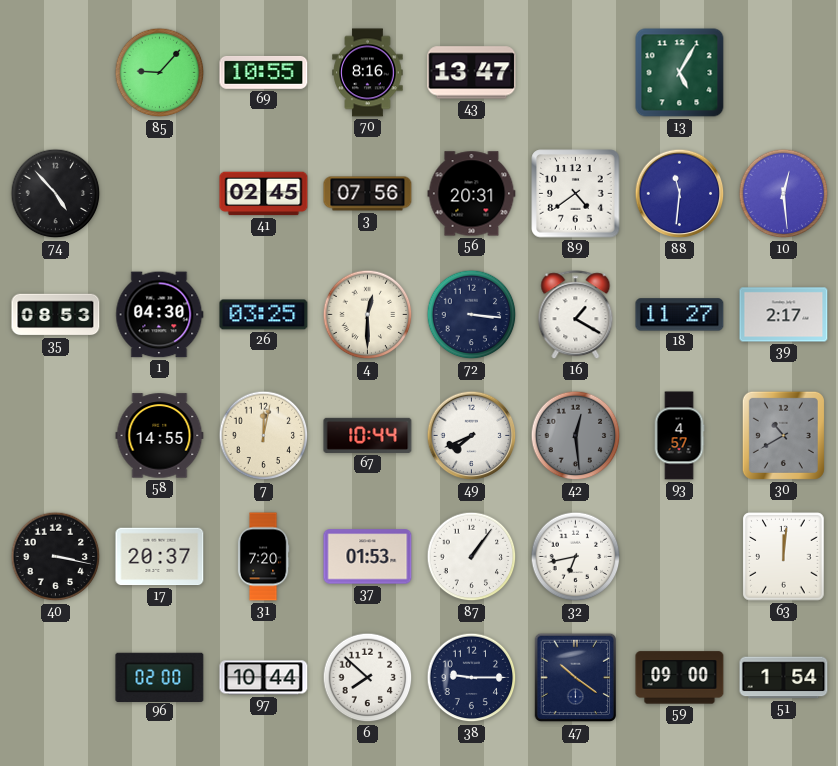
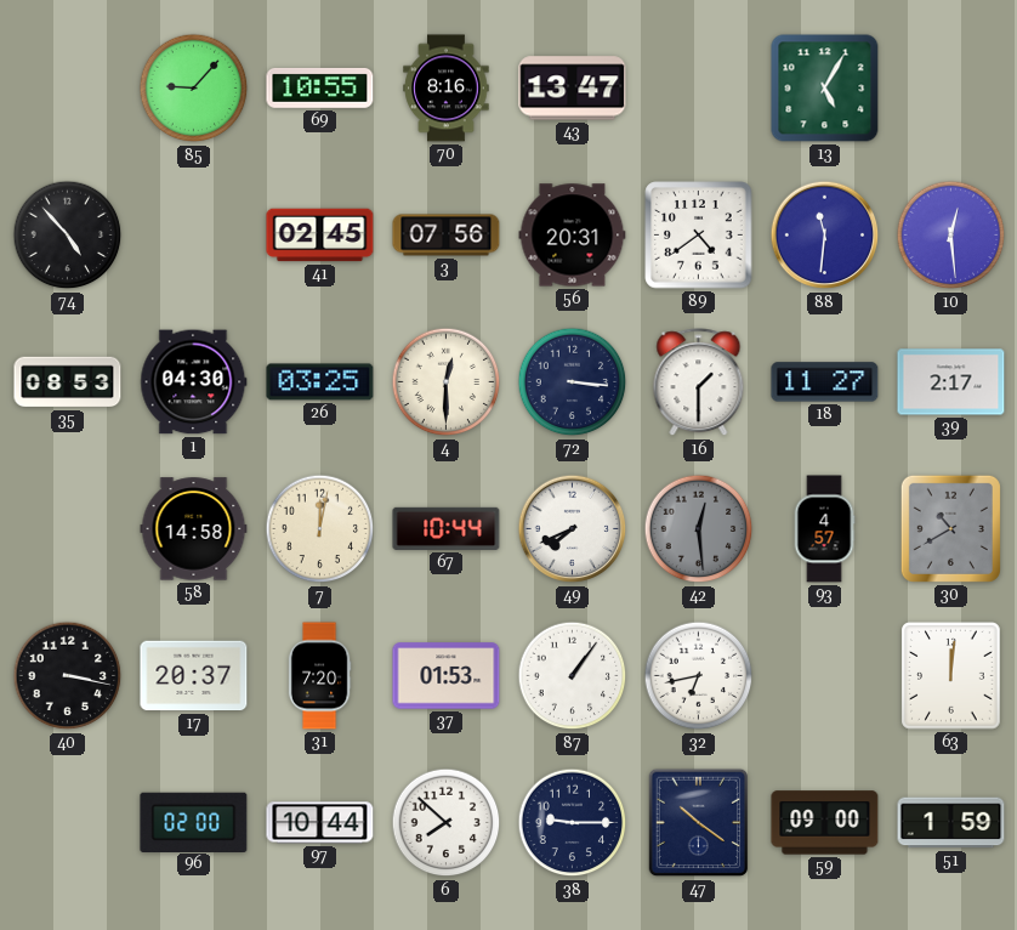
16: 1:20 -> 1:30
58: 14:55 -> 14:58
51: 1:54 -> 1:59
